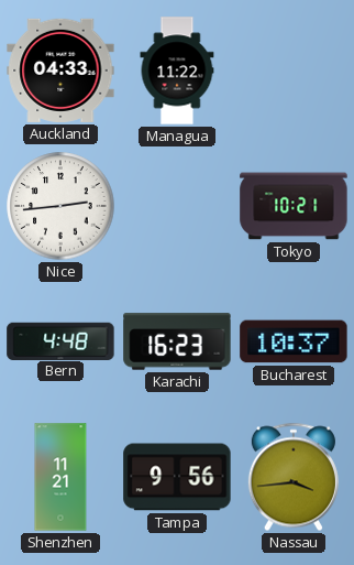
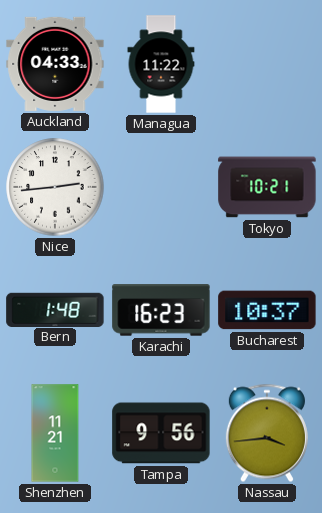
Bern: 4:48 -> 1:48
